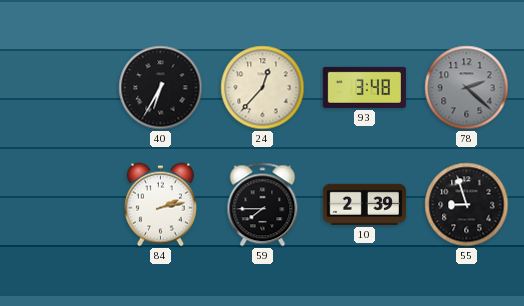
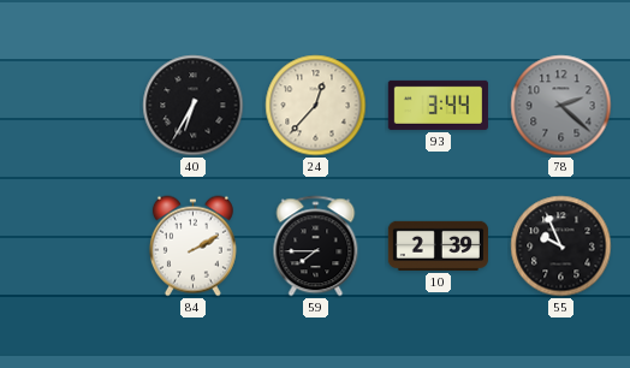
93: 3:48 -> 3:44
84: 2:13 -> 2:10
55: 8:57 -> 9:56
